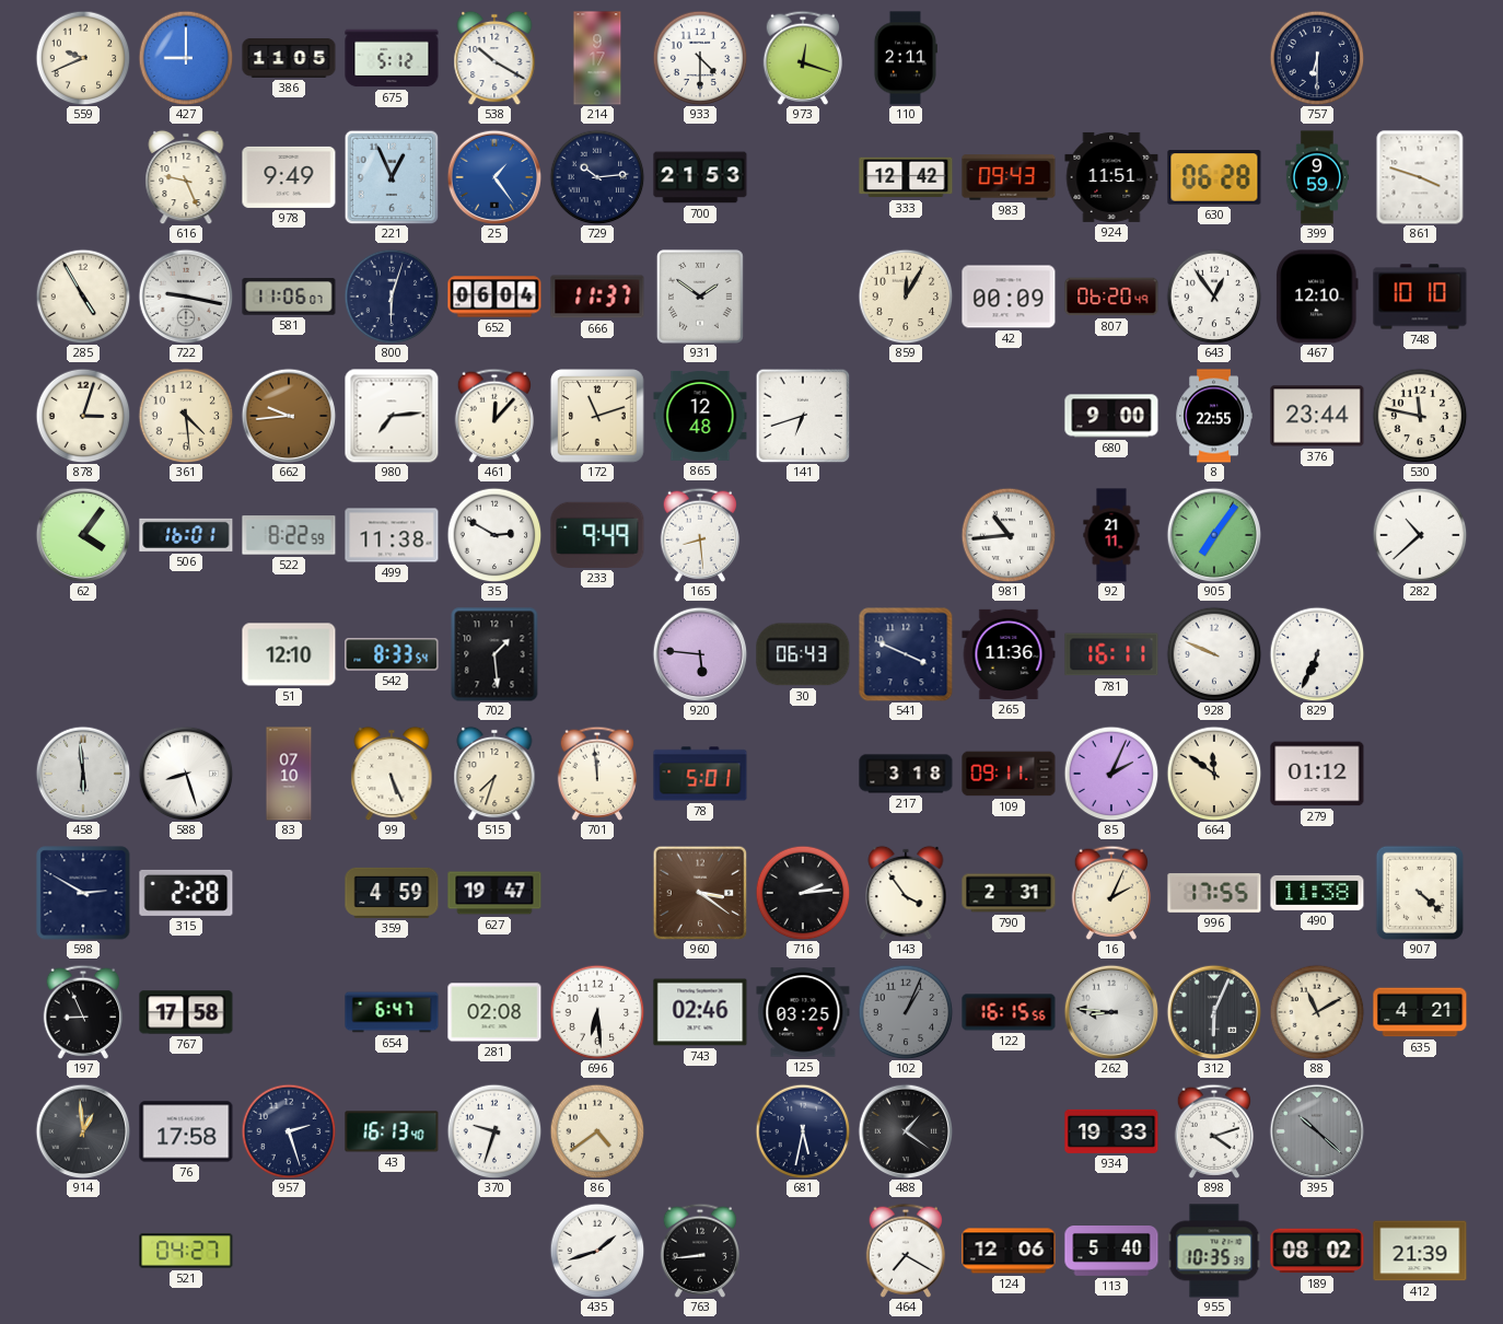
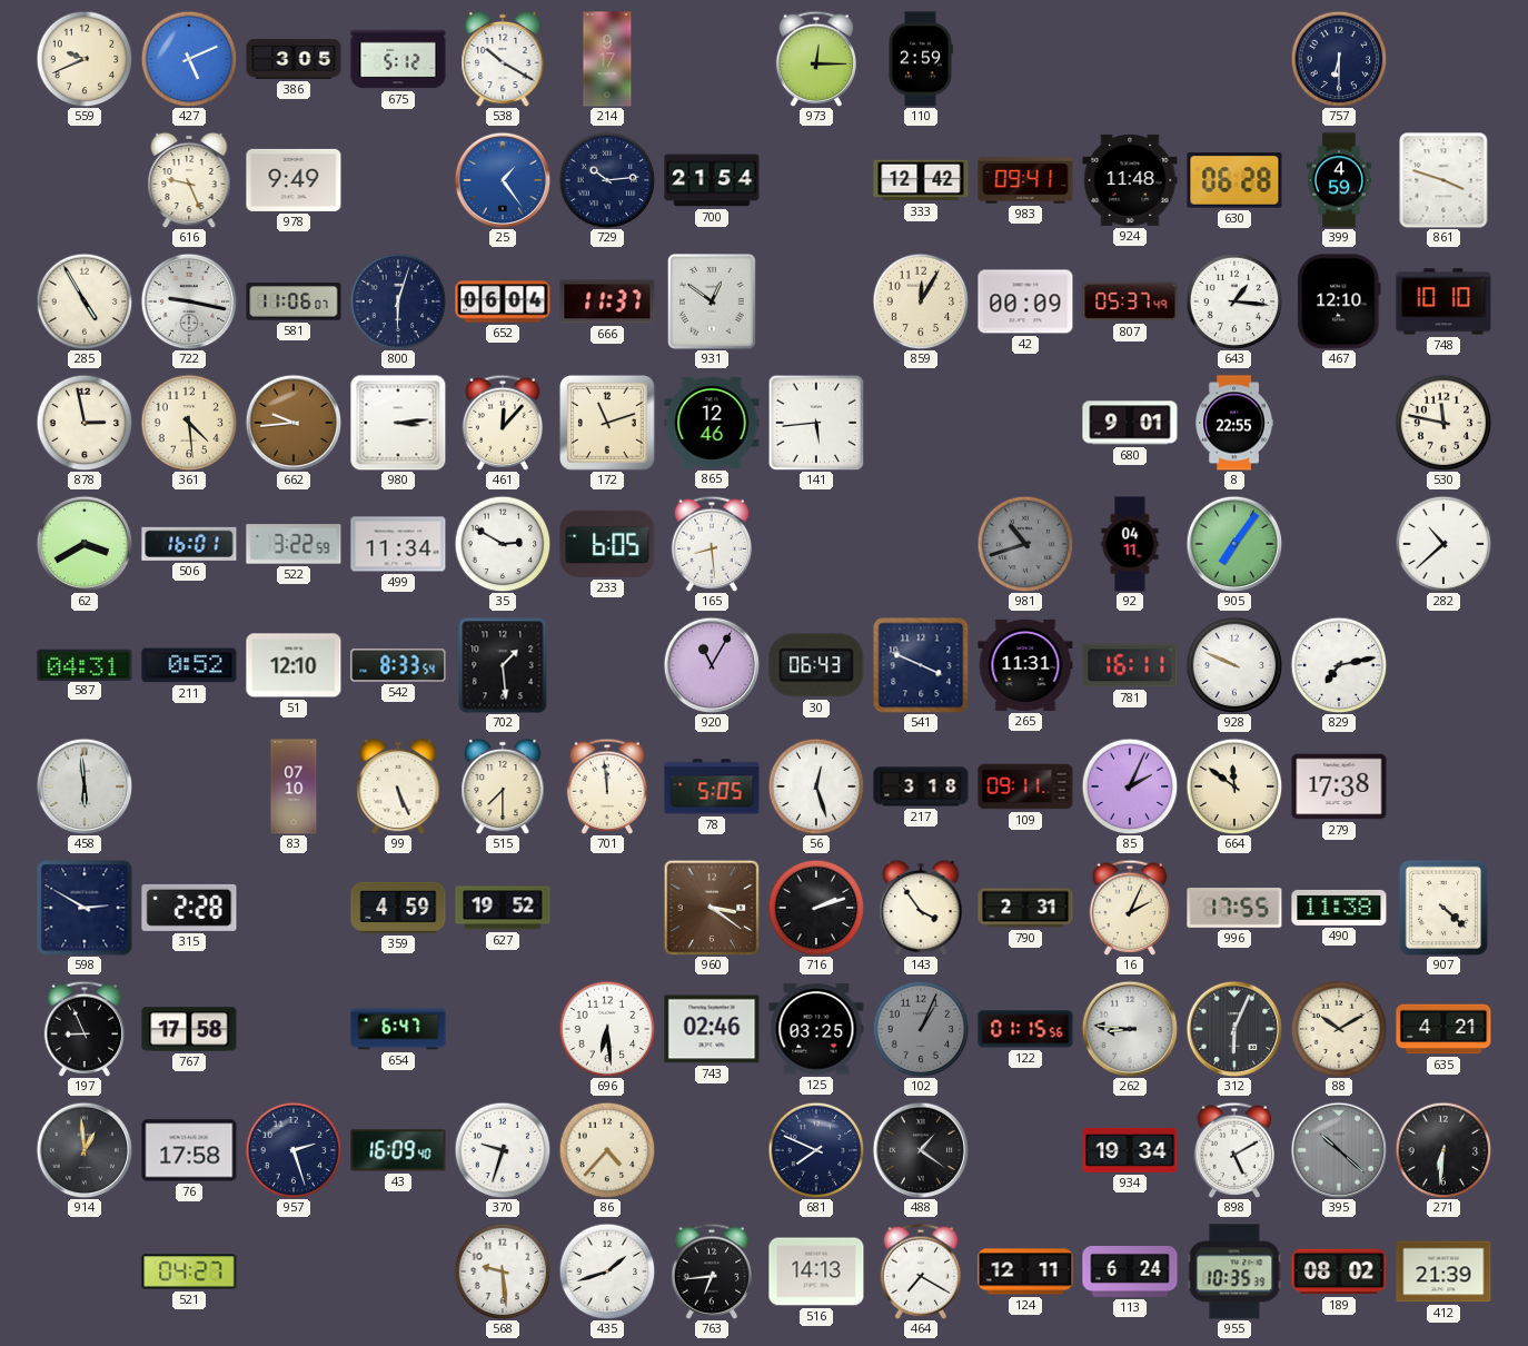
427: 9:00 -> 5:11
386: 11:05 -> 3:05
933: 4:30 -> none
973: 12:18 -> 12:15
110: 2:11 -> 2:59
221: 12:56 -> none
700: 21:53 -> 21:54
983: 09:43 -> 09:41
924: 11:51 -> 11:48
399: 9:59 -> 4:59
931: 1:51 -> 12:51
807: 06:20 -> 05:37
643: 12:54 -> 1:16
878: 3:03 -> 2:58
980: 7:14 -> 3:14
865: 12:48 -> 12:46
141: 6:42 -> 5:44
680: 9:00 -> 9:01
376: 23:44 -> none
62: 4:06 -> 3:40
522: 8:22 -> 3:22
499: 11:38 -> 11:34
233: 9:49 -> 6:05
981: 10:44 -> 10:42
981 dial: white -> grey
92: 21:11 -> 04:11
587: none -> 04:31
211: none -> 0:52
920: 5:46 -> 11:05
265: 11:36 -> 11:31
829: 6:34 -> 7:13
588: 8:27 -> none
515: 7:33 -> 7:30
78: 5:01 -> 5:05
56: none -> 12:27
279: 01:12 -> 17:38
627: 19:47 -> 19:52
716: 2:14 -> 2:12
281: 02:08 -> none
122: 16:15 -> 01:15
88: 11:10 -> 10:10
43: 16:13 -> 16:09
86: 4:39 -> 4:37
681: 5:32 -> 7:49
934: 19:33 -> 19:34
898: 4:12 -> 5:10
271: none -> 6:31
568: none -> 9:29
763: 8:44 -> 6:44
516: none -> 14:13
124: 12:06 -> 12:11
113: 5:40 -> 6:24
